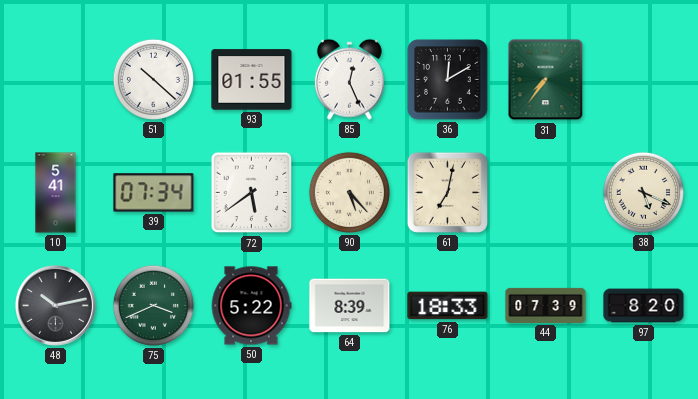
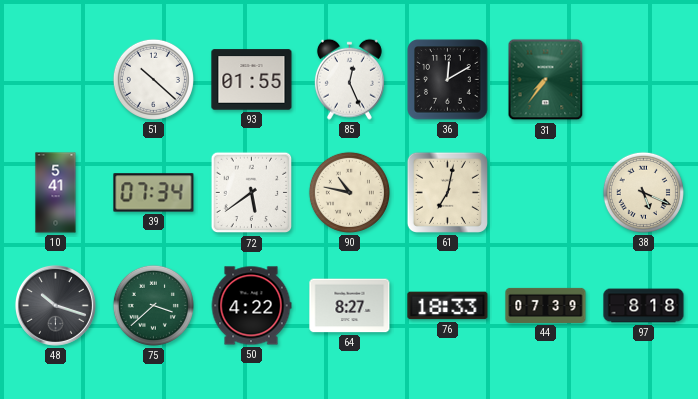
90: 5:23 -> 10:47
48: 10:13 -> 10:18
75: 3:41 -> 3:38
50: 5:22 -> 4:22
64: 8:39 -> 8:27
97: 8:20 -> 8:18
